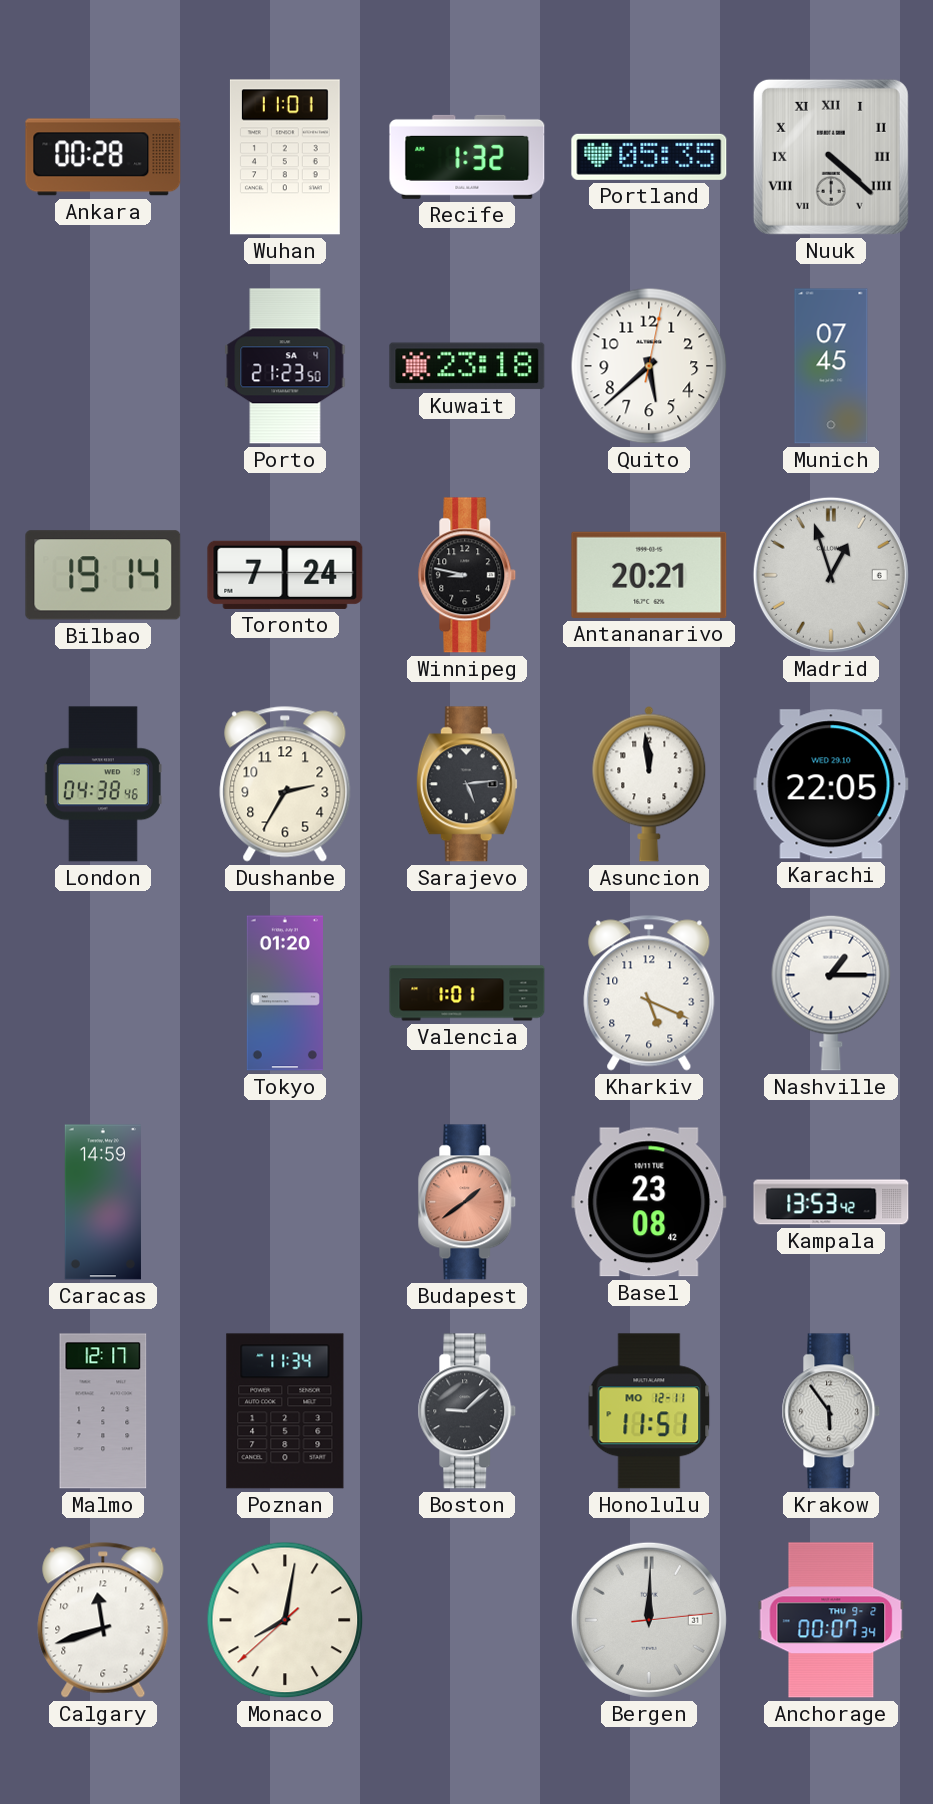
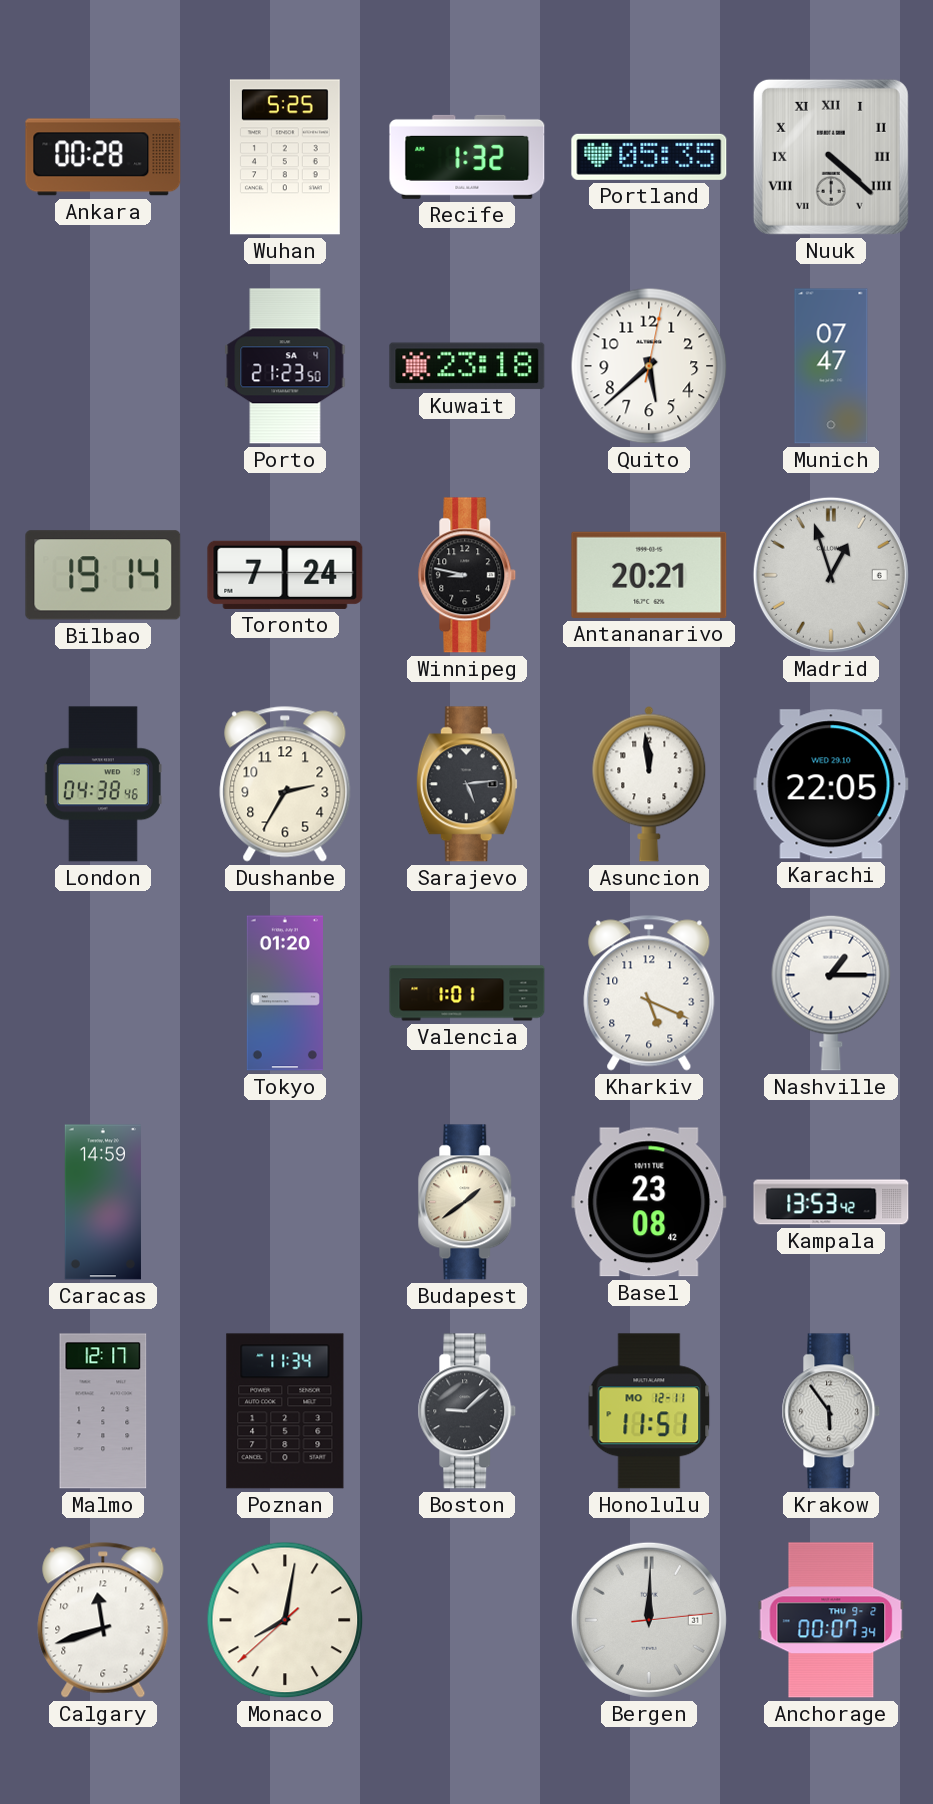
Wuhan: 11:01 -> 5:25
Munich: 07:45 -> 07:47
Budapest dial: salmon -> cream
